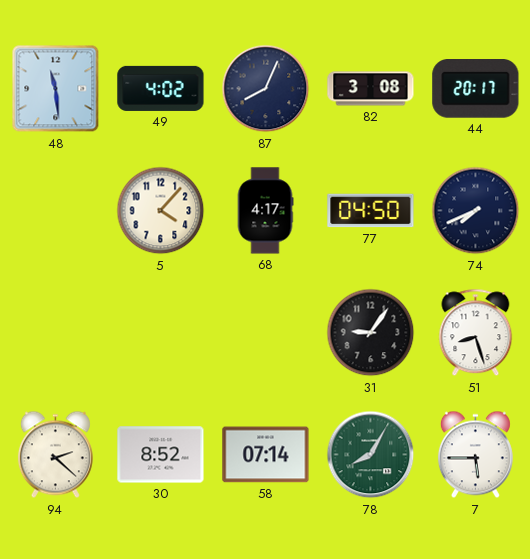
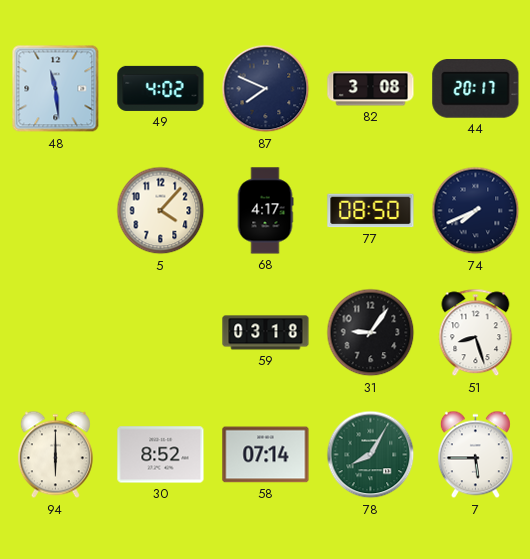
87: 8:04 -> 7:49
77: 04:50 -> 08:50
59: none -> 03:18
94: 2:22 -> 6:00
